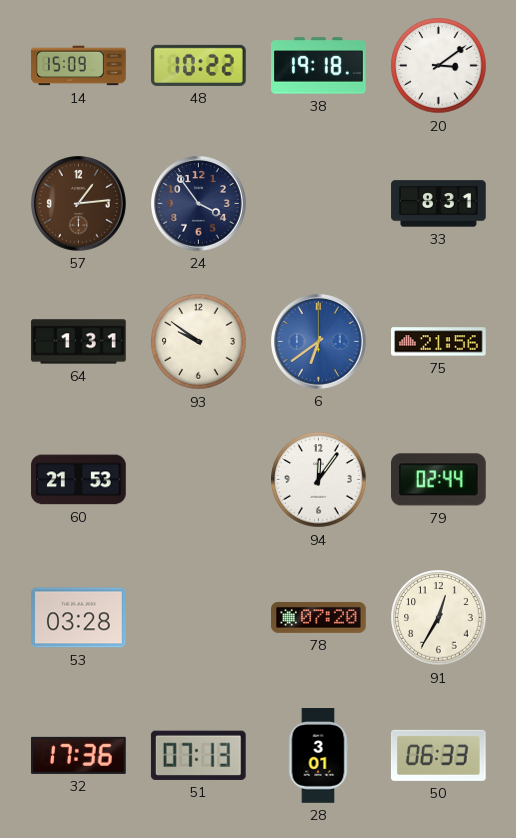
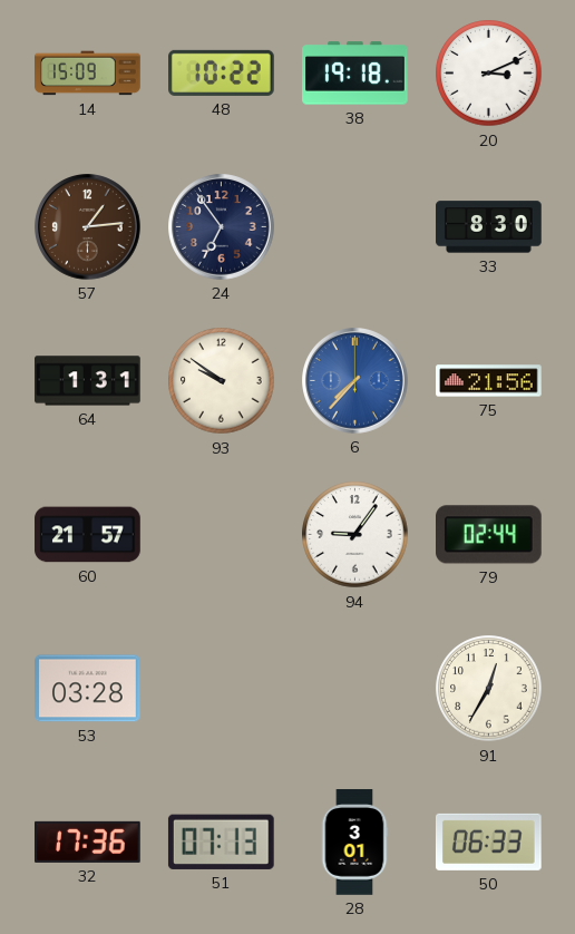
20: 3:09 -> 3:11
24: 3:54 -> 6:54
33: 8:31 -> 8:30
6: 6:39 -> 7:37
60: 21:53 -> 21:57
94: 12:06 -> 9:06
78: 07:20 -> none
